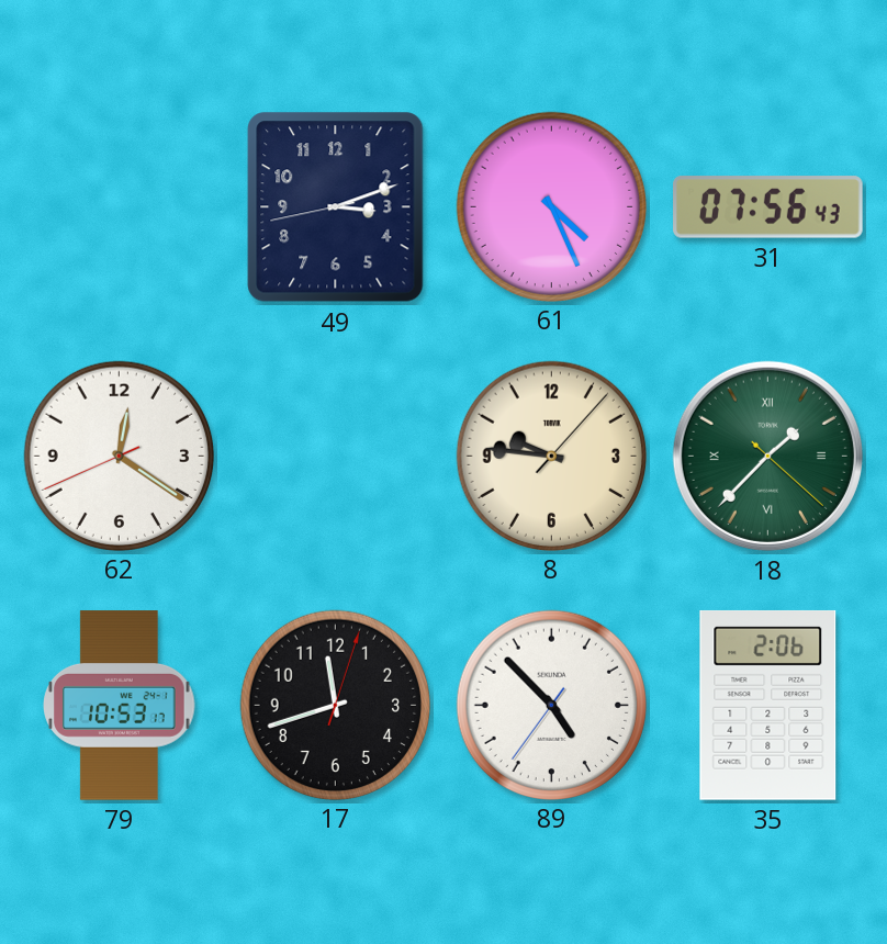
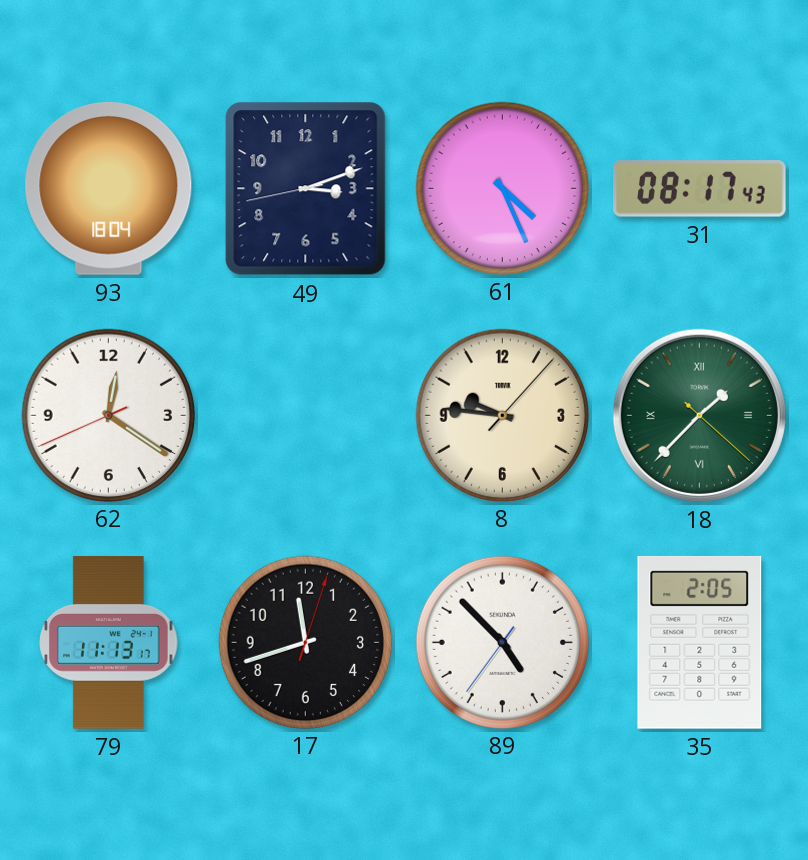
93: none -> 18:04
31: 07:56 -> 08:17
79: 10:53 -> 11:13
35: 2:06 -> 2:05
